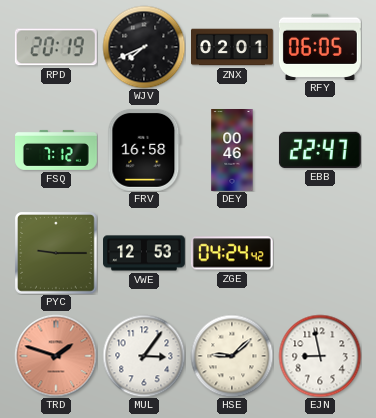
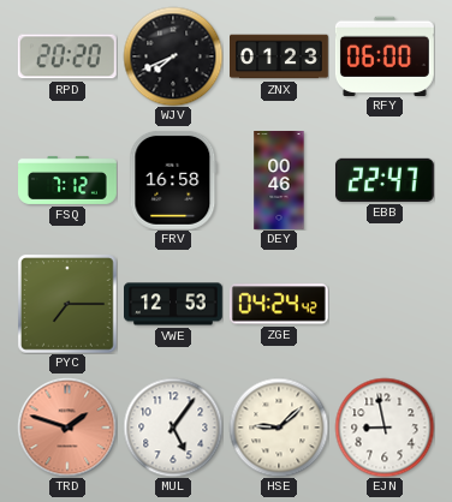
RPD: 20:19 -> 20:20
ZNX: 02:01 -> 01:23
RFY: 06:05 -> 06:00
PYC: 9:15 -> 7:15
MUL: 3:06 -> 5:06
